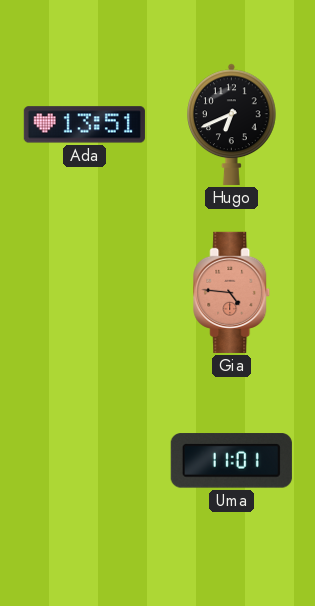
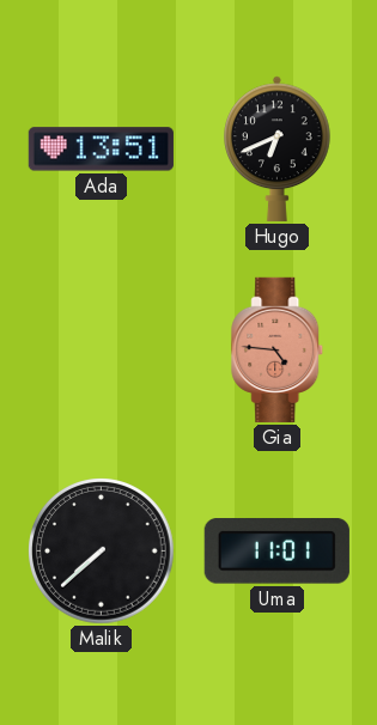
Malik: none -> 7:38
